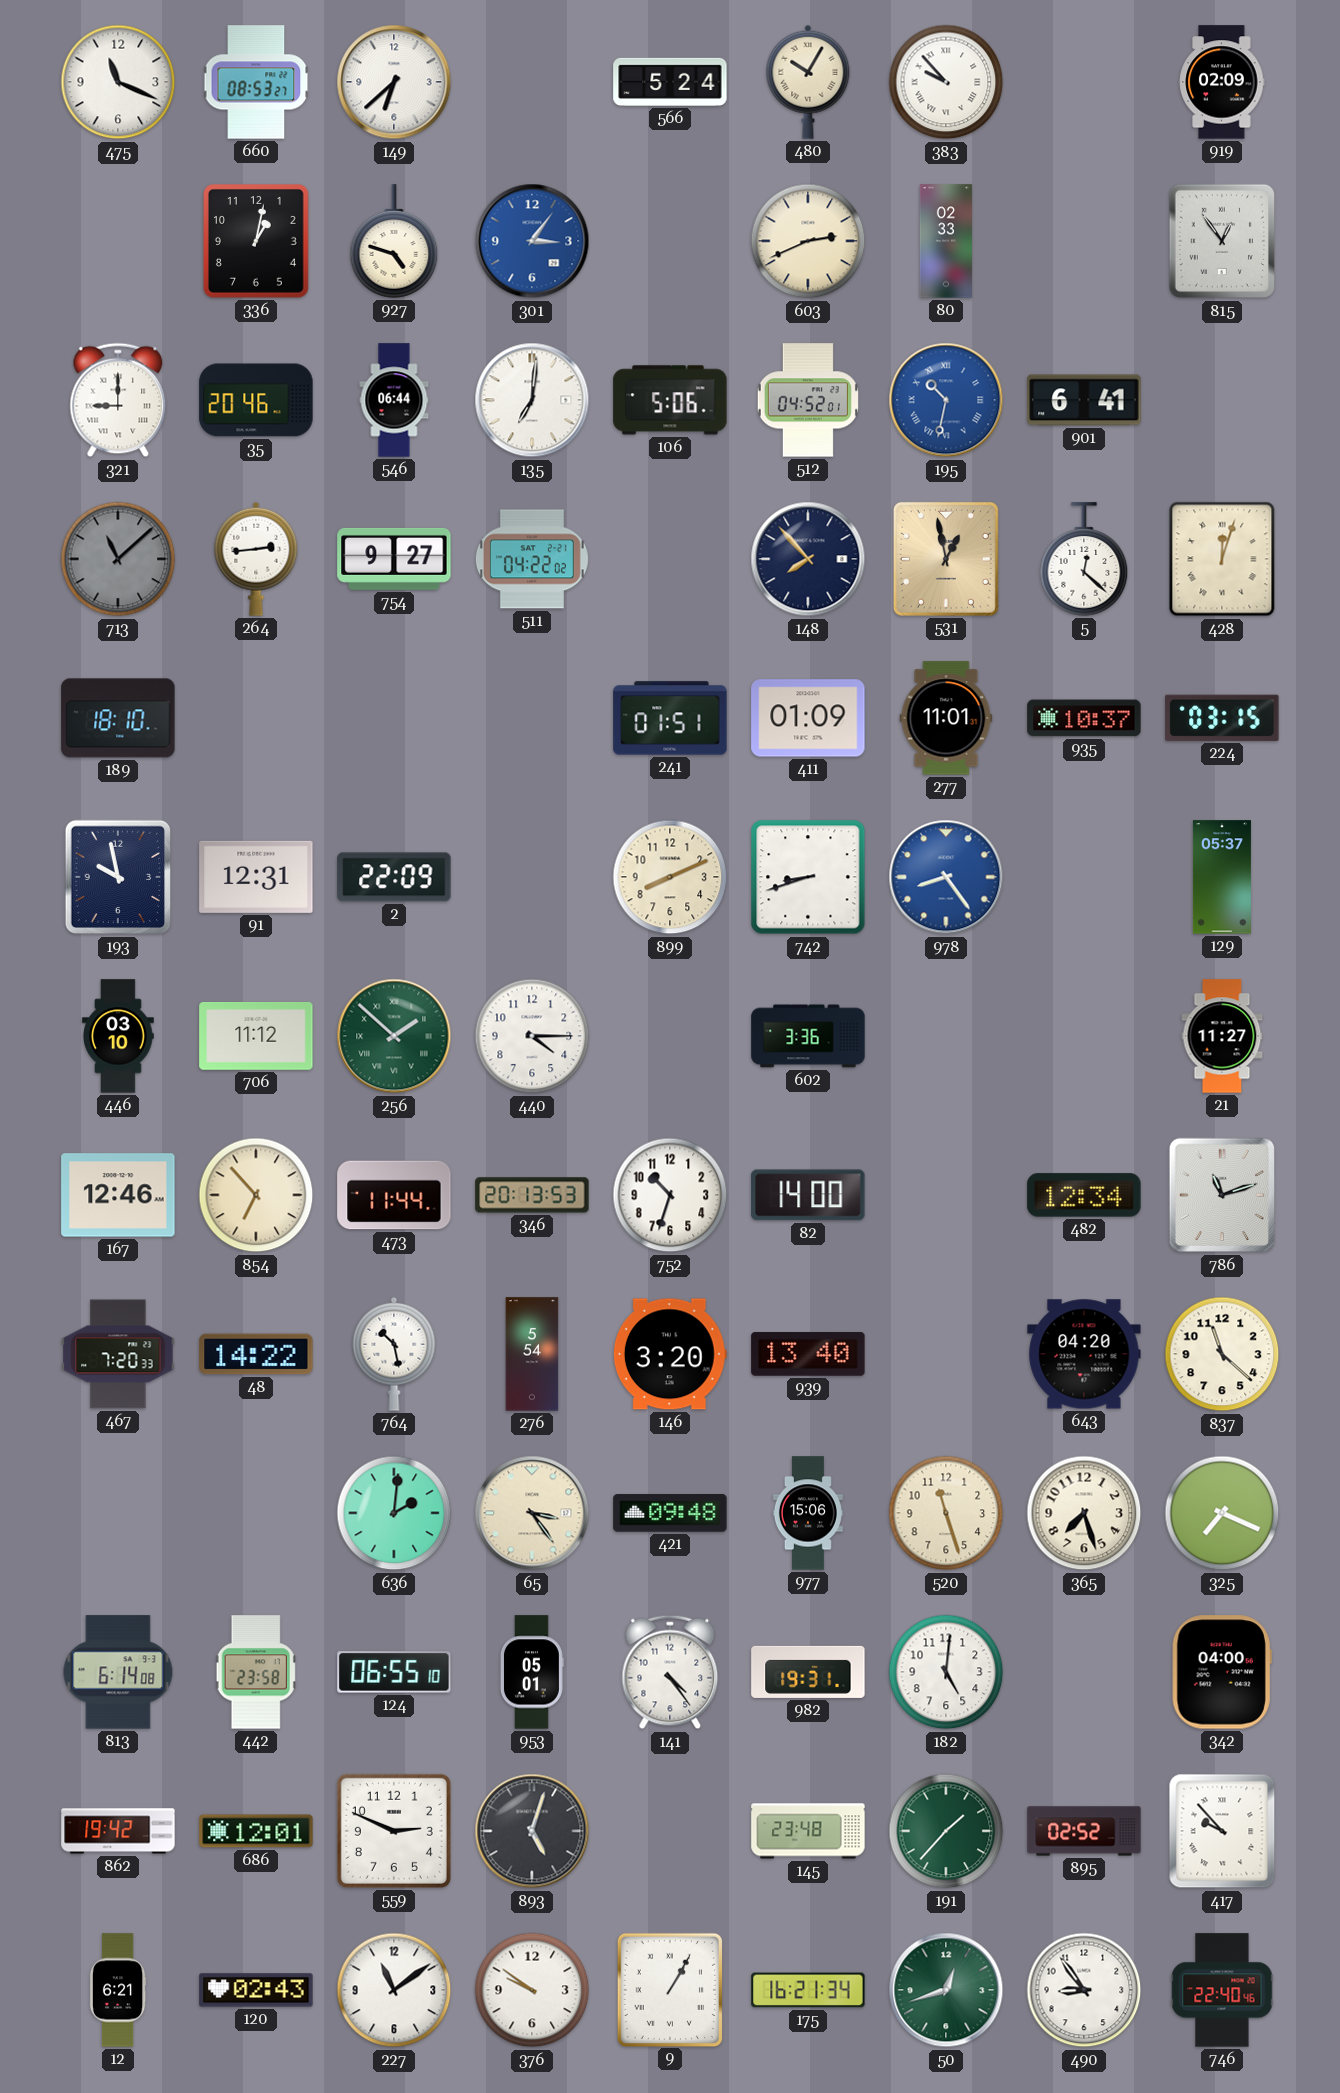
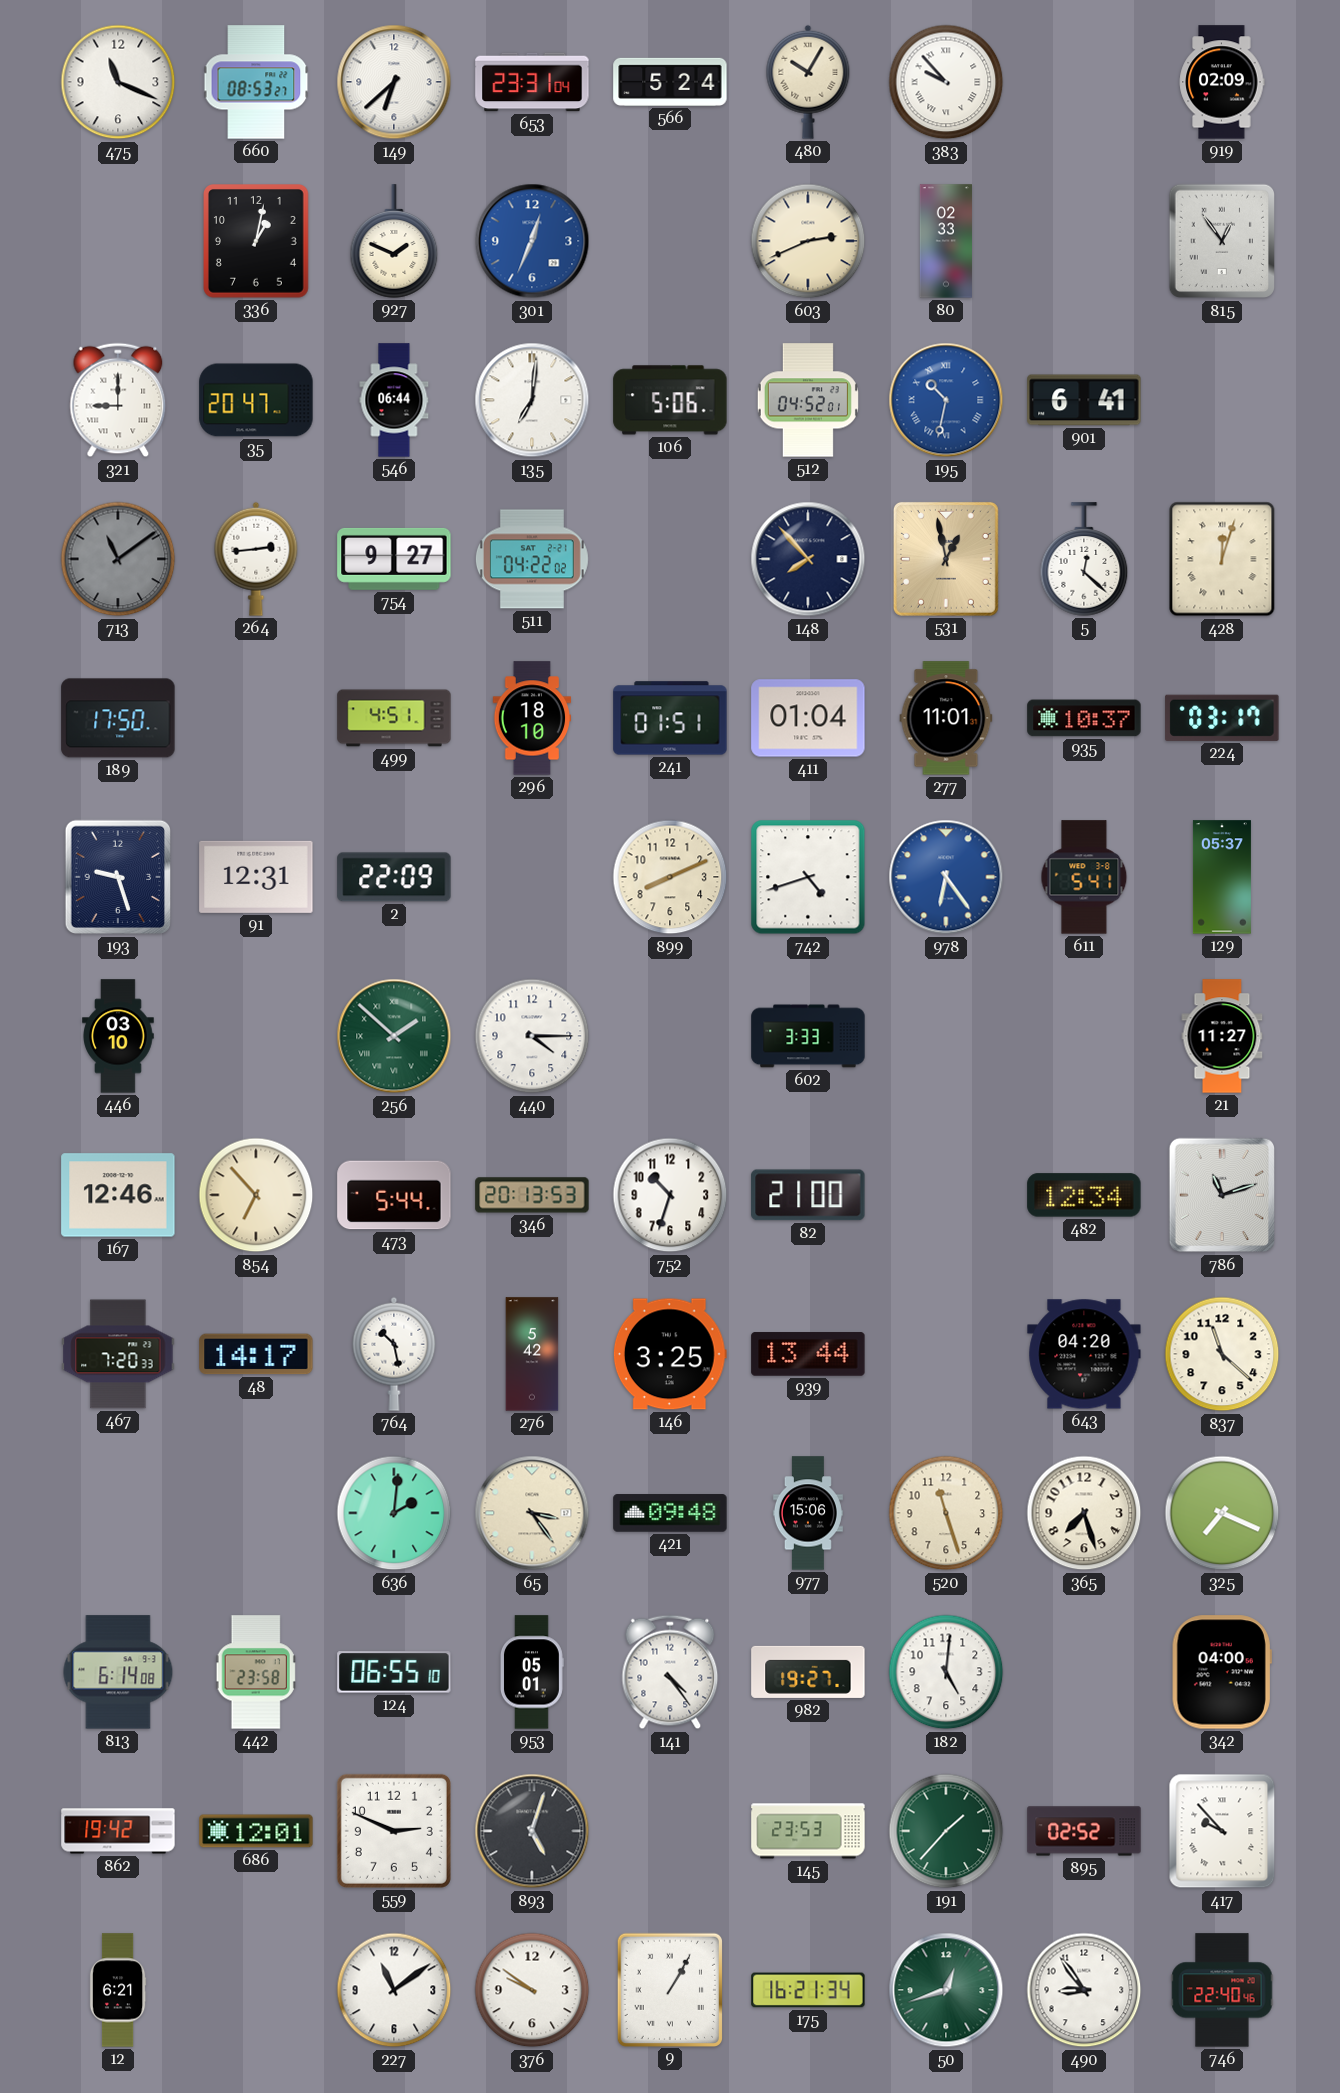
653: none -> 23:31
927: 4:48 -> 1:49
301: 3:06 -> 12:34
35: 20:46 -> 20:47
713: 11:08 -> 11:09
189: 18:10 -> 17:50
499: none -> 4:51
296: none -> 18:10
411: 01:09 -> 01:04
224: 03:15 -> 03:17
193: 9:58 -> 9:27
742: 8:42 -> 4:42
978: 8:24 -> 6:24
611: none -> 5:41
706: 11:12 -> none
602: 3:36 -> 3:33
473: 11:44 -> 5:44
82: 14:00 -> 21:00
48: 14:22 -> 14:17
276: 5:54 -> 5:42
146: 3:20 -> 3:25
939: 13:40 -> 13:44
982: 19:31 -> 19:27
145: 23:48 -> 23:53
120: 02:43 -> none
